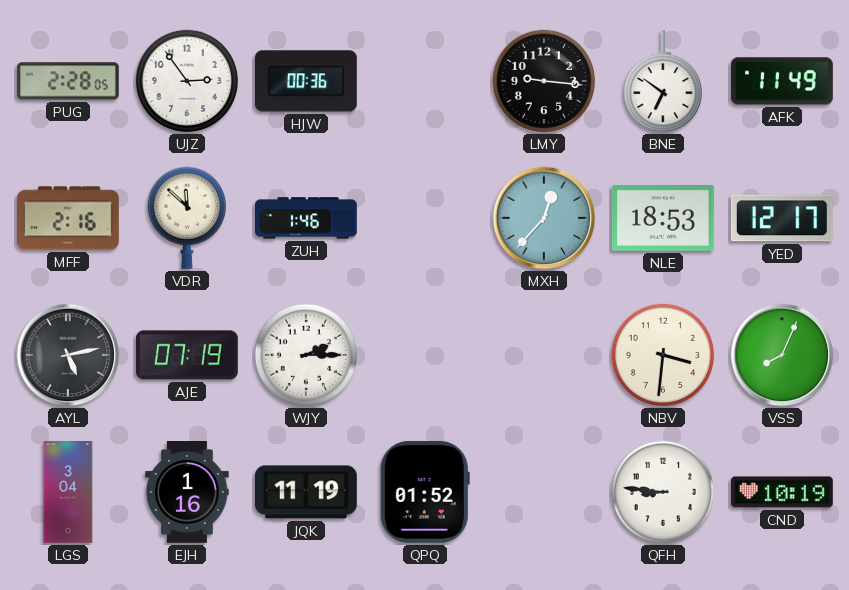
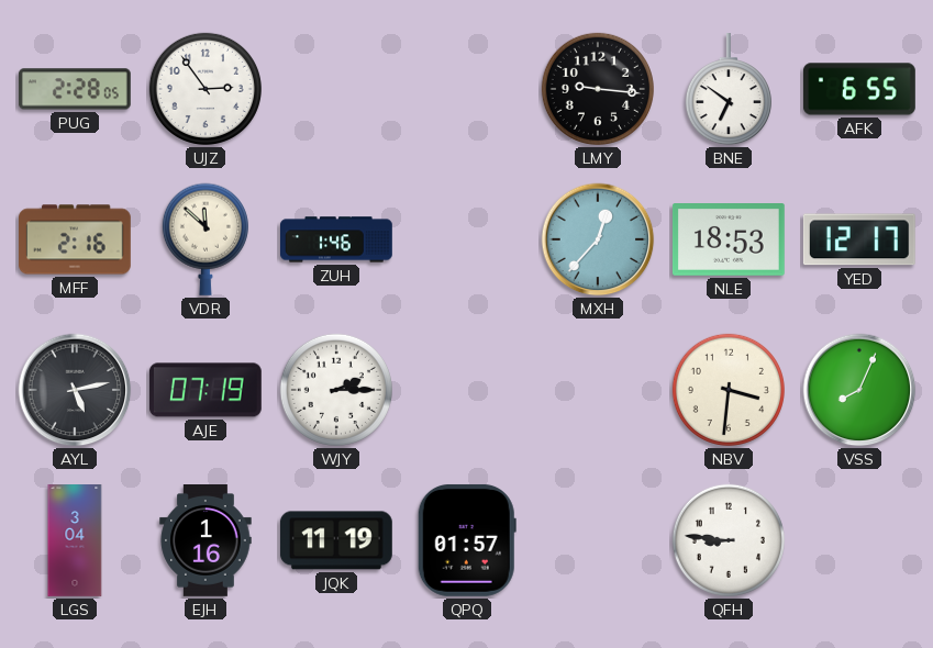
HJW: 00:36 -> none
AFK: 11:49 -> 6:55
QPQ: 01:52 -> 01:57
CND: 10:19 -> none
